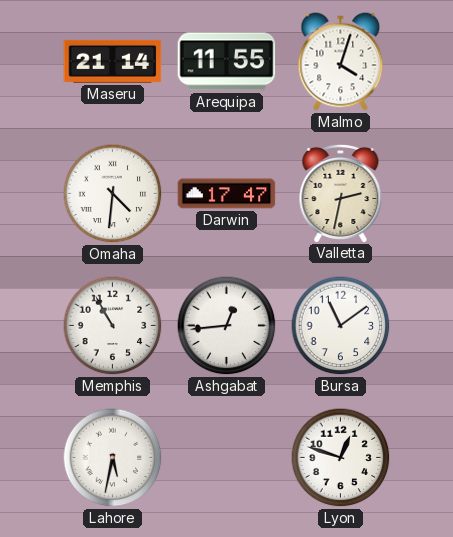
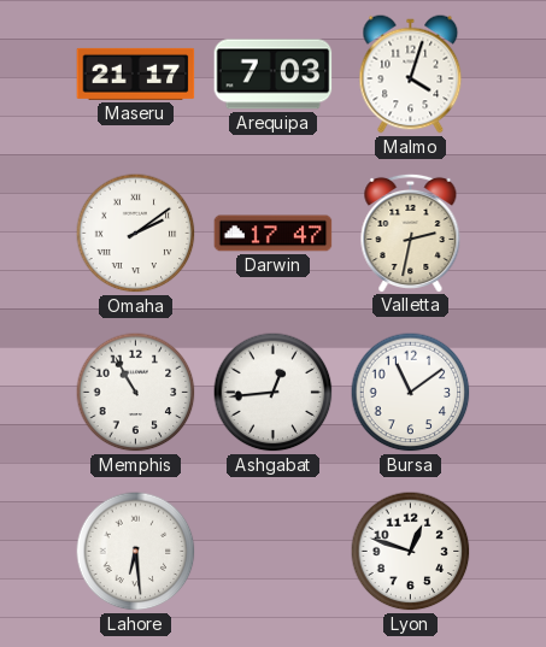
Maseru: 21:14 -> 21:17
Arequipa: 11:55 -> 7:03
Omaha: 4:31 -> 2:09
Lahore: 5:32 -> 6:29
